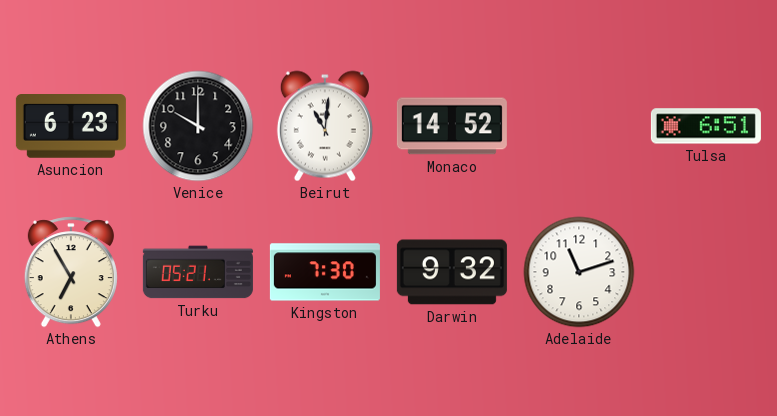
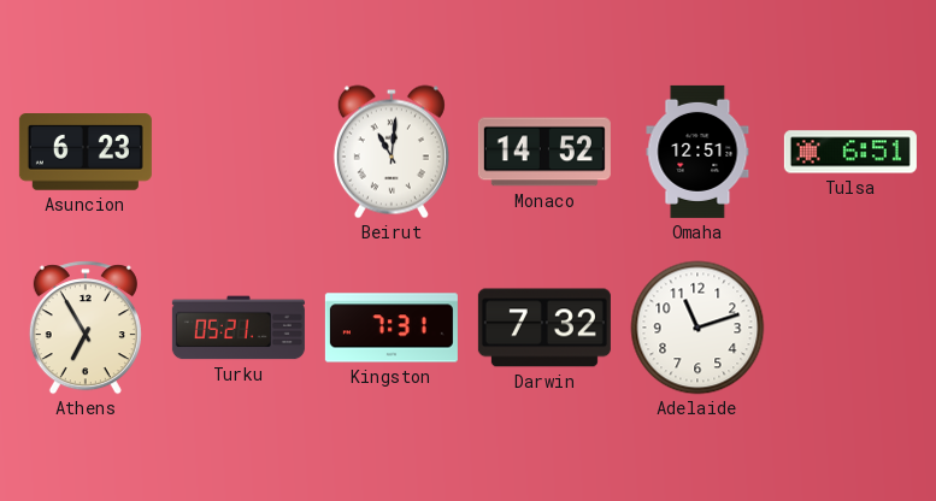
Venice: 10:00 -> none
Omaha: none -> 12:51
Kingston: 7:30 -> 7:31
Darwin: 9:32 -> 7:32
